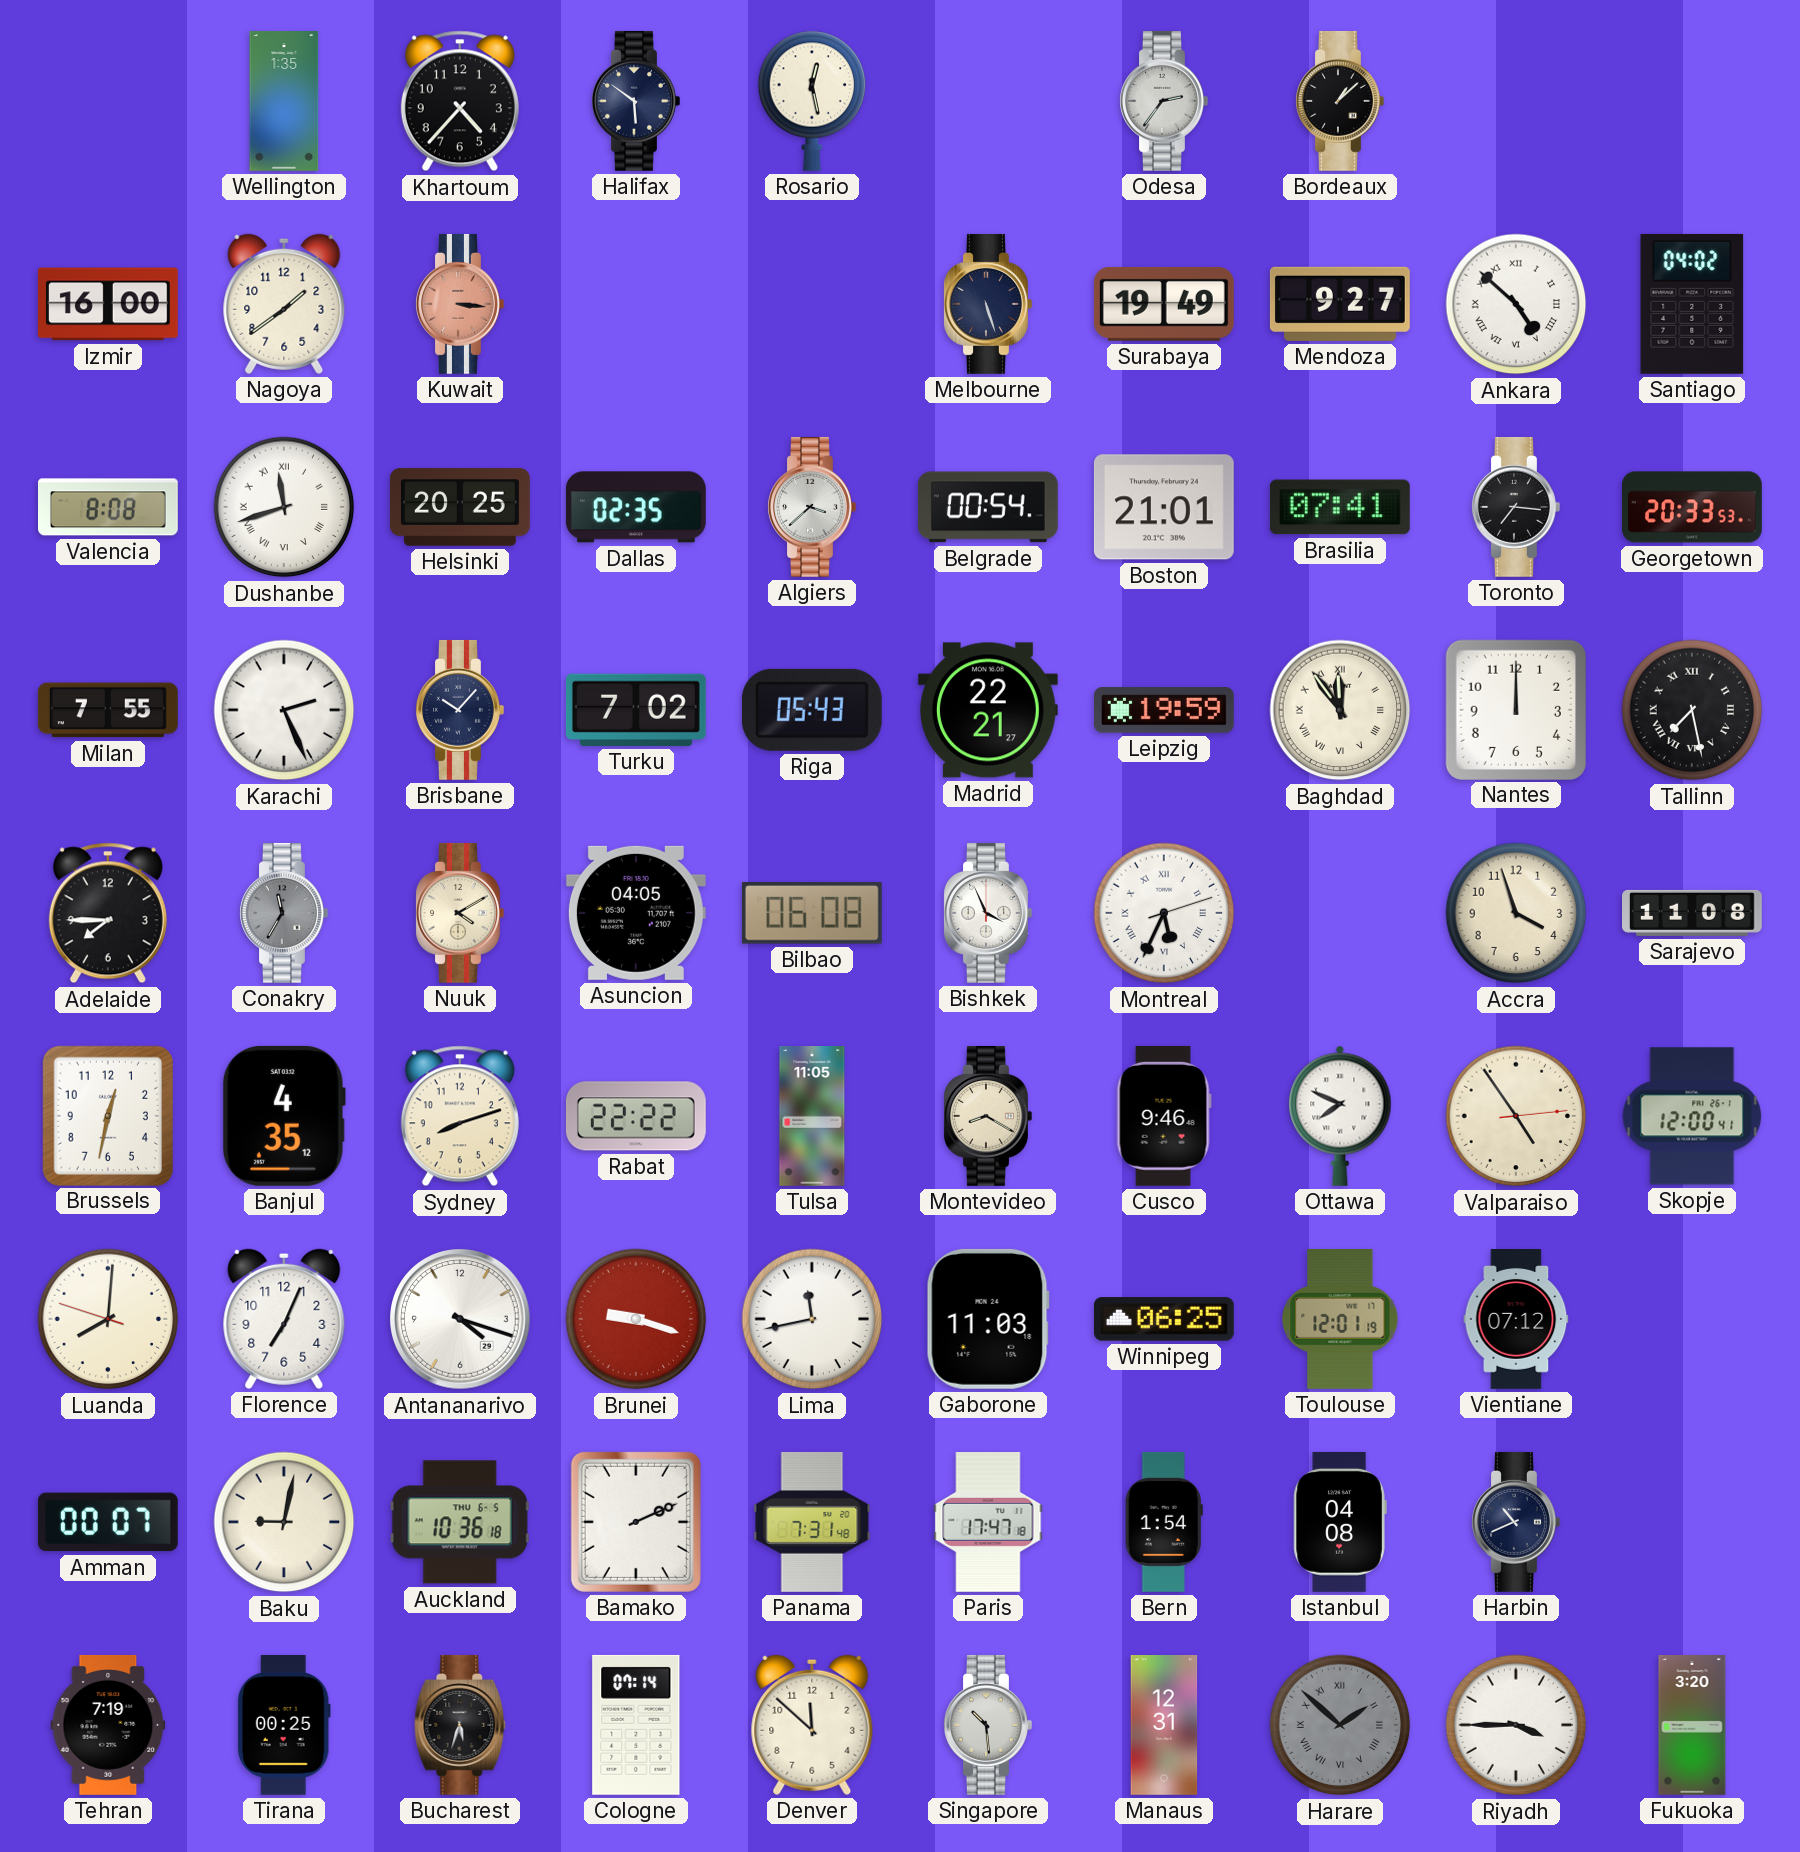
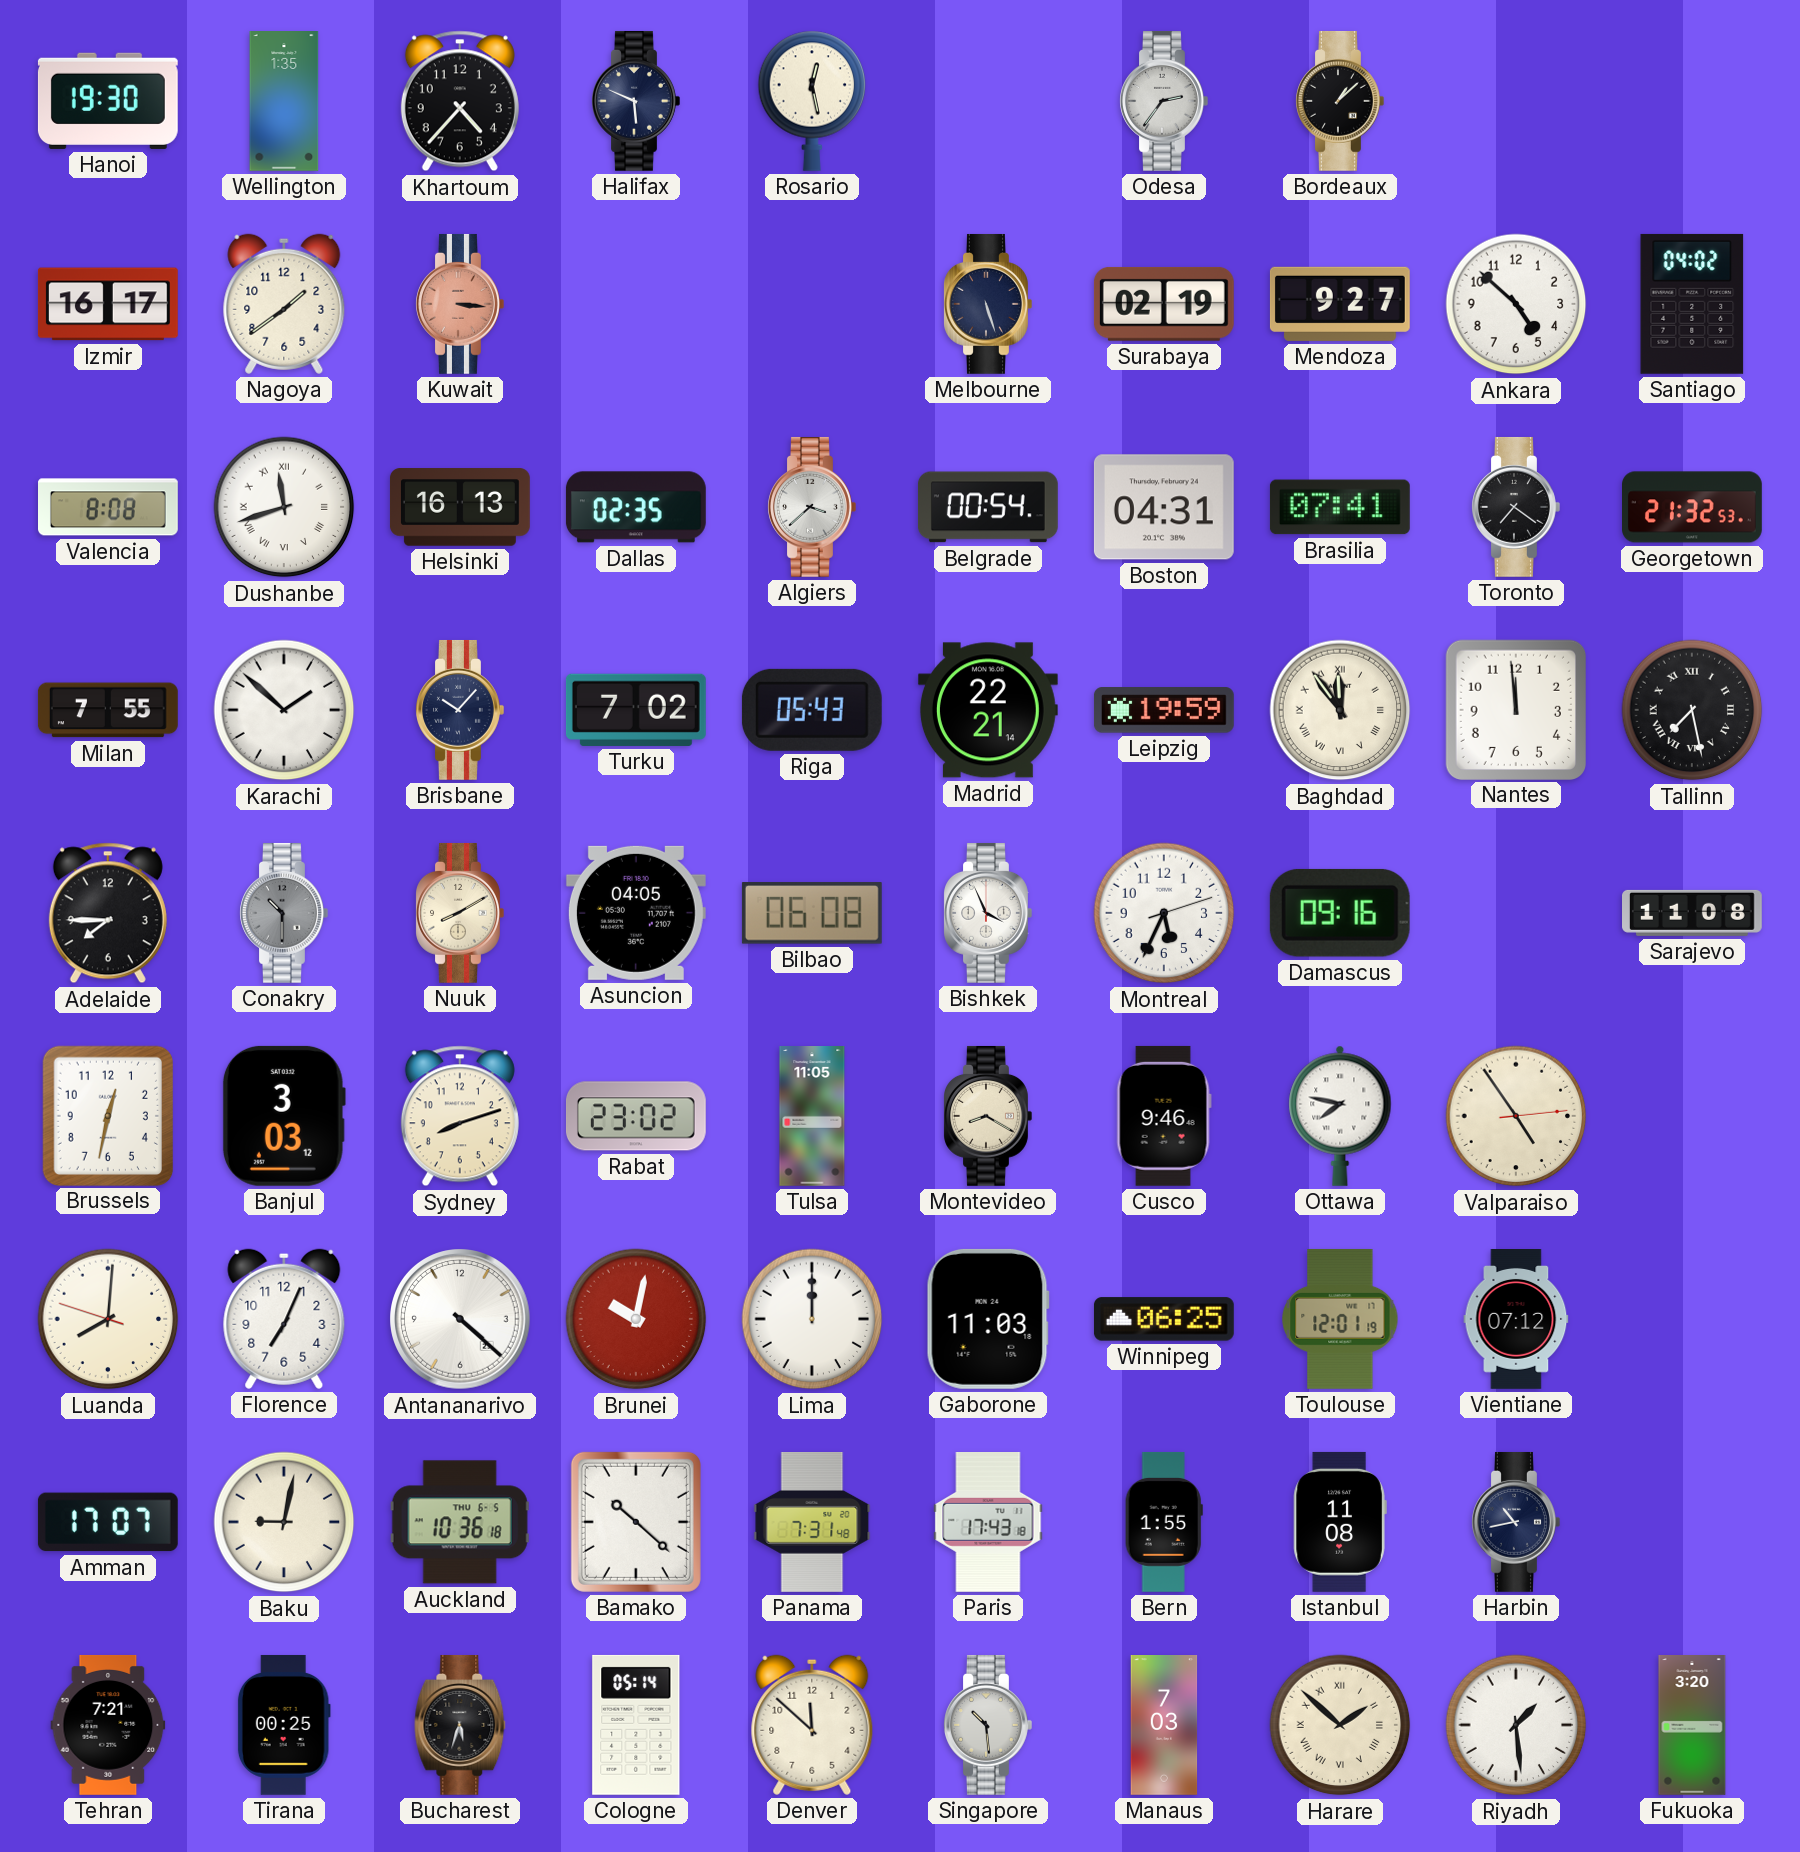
Hanoi: none -> 19:30
Halifax: 5:51 -> 5:49
Izmir: 16:00 -> 16:17
Surabaya: 19:49 -> 02:19
Ankara numerals: Roman -> Arabic
Helsinki: 20:25 -> 16:13
Boston: 21:01 -> 04:31
Toronto: 7:16 -> 7:21
Georgetown: 20:33 -> 21:32
Karachi: 2:26 -> 1:52
Madrid: 22:21:27 -> 22:21:14
Nantes: 12:00 -> 11:59
Conakry: 11:35 -> 10:30
Nuuk: 4:10 -> 8:10
Montreal numerals: Roman -> Arabic
Damascus: none -> 09:16
Accra: 3:57 -> none
Banjul: 4:35 -> 3:03
Rabat: 22:22 -> 23:02
Ottawa: 7:49 -> 7:47
Skopje: 12:00 -> none
Antananarivo: 4:18 -> 4:22
Brunei: 9:18 -> 10:02
Lima: 11:43 -> 12:00
Amman: 00:07 -> 17:07
Bamako: 2:11 -> 10:22
Paris: 17:47 -> 17:43
Bern: 1:54 -> 1:55
Istanbul: 04:08 -> 11:08
Harbin: 10:41 -> 10:43
Tehran: 7:19 -> 7:21
Cologne: 07:14 -> 05:14
Manaus: 12:31 -> 7:03
Harare dial: grey -> cream
Riyadh: 3:45 -> 1:29
